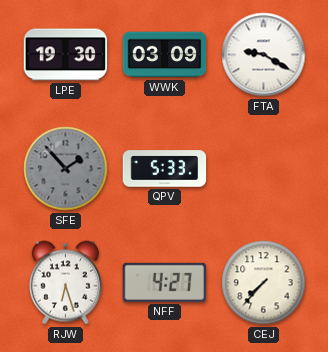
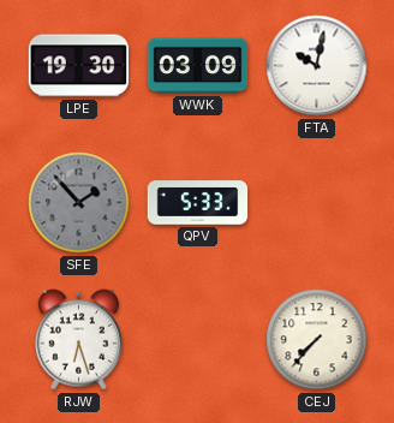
FTA: 9:20 -> 10:02
NFF: 4:27 -> none
